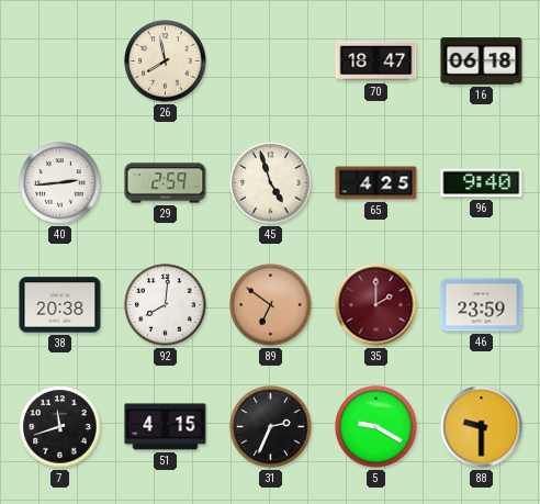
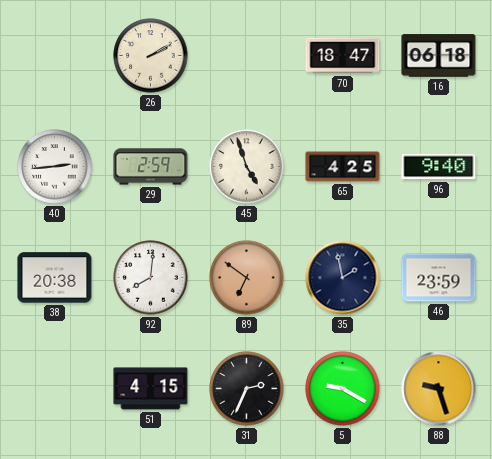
26: 7:58 -> 2:10
35: 2:00 -> 1:58
35 dial: burgundy -> navy
7: 11:42 -> none
88: 9:30 -> 9:27
